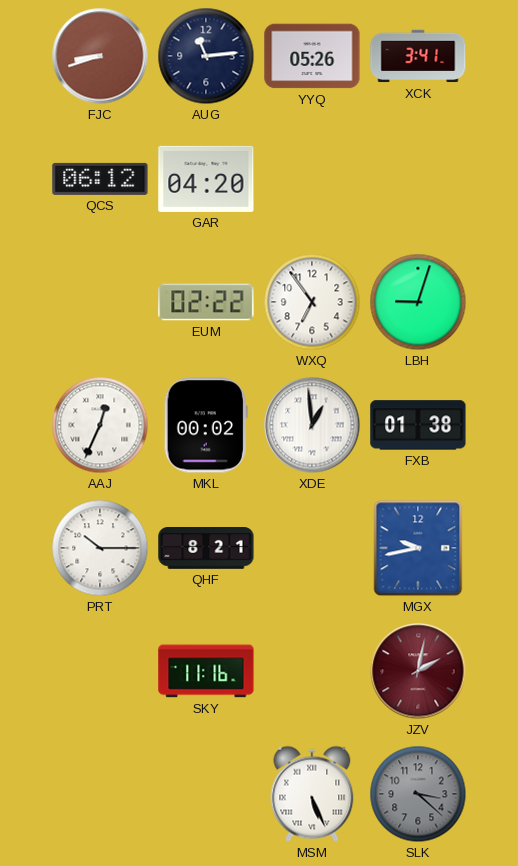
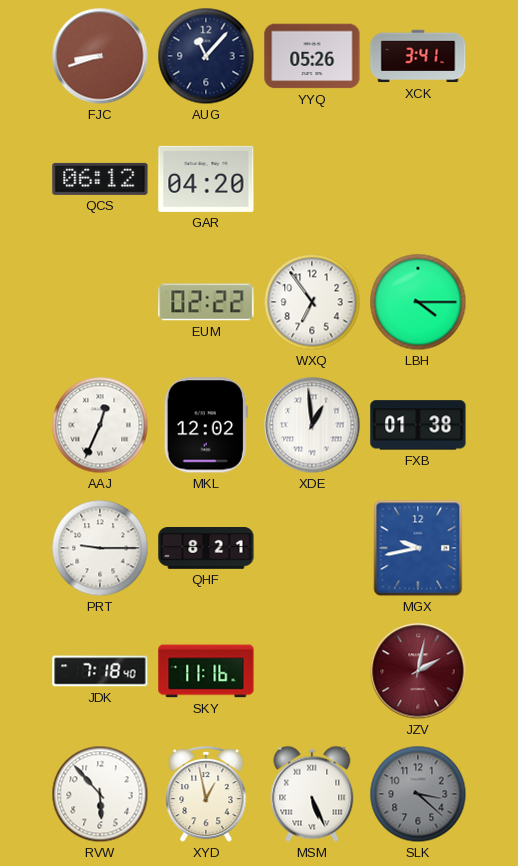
AUG: 11:14 -> 11:07
LBH: 9:03 -> 4:15
MKL: 00:02 -> 12:02
PRT: 10:15 -> 9:15
JDK: none -> 7:18
RVW: none -> 5:53
XYD: none -> 12:58
